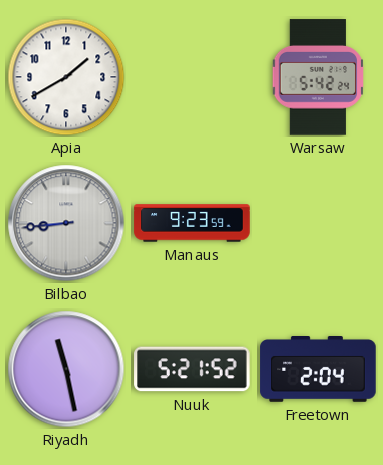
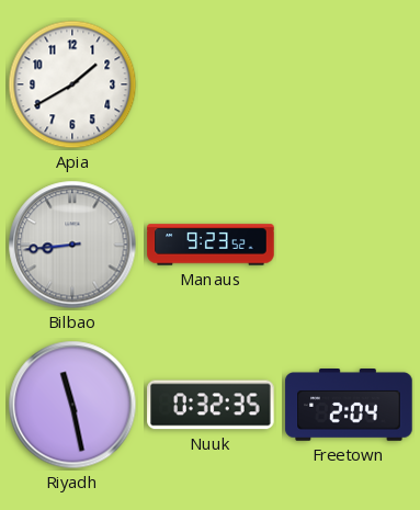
Warsaw: 5:42 -> none
Manaus: 9:23:59 -> 9:23:52
Nuuk: 5:21 -> 0:32
